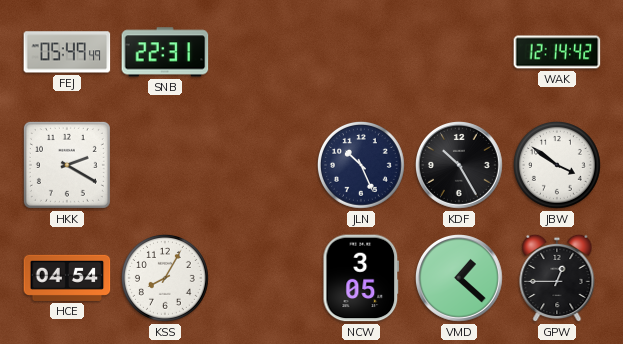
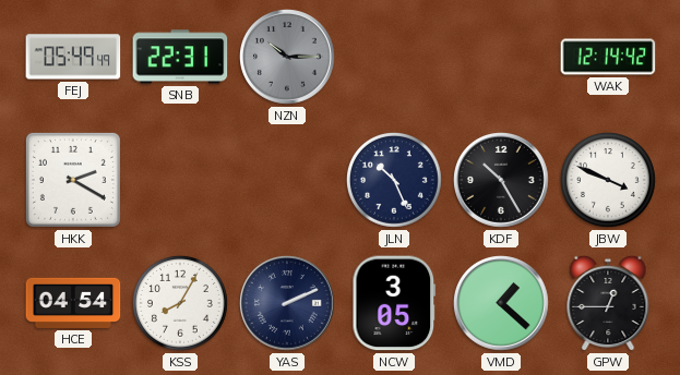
NZN: none -> 10:15
JBW: 3:51 -> 3:49
YAS: none -> 2:11
